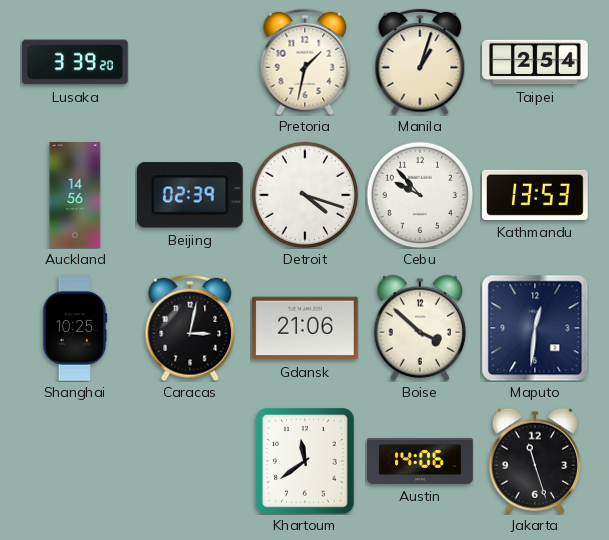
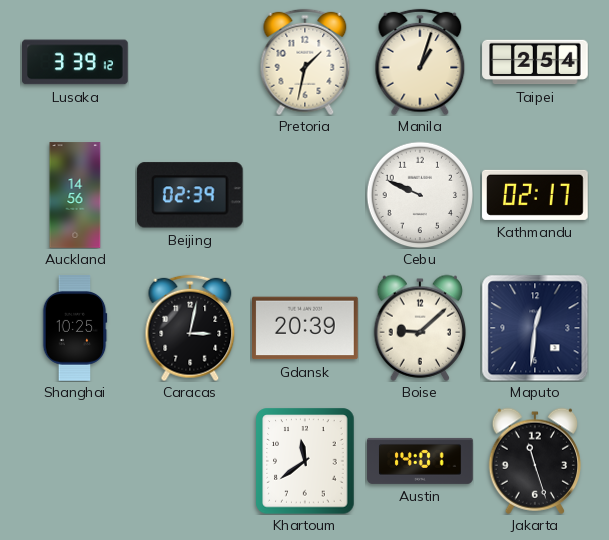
Lusaka: 3:39:20 -> 3:39:12
Detroit: 4:18 -> none
Cebu: 9:53 -> 9:49
Kathmandu: 13:53 -> 02:17
Gdansk: 21:06 -> 20:39
Boise: 3:52 -> 9:08
Austin: 14:06 -> 14:01
